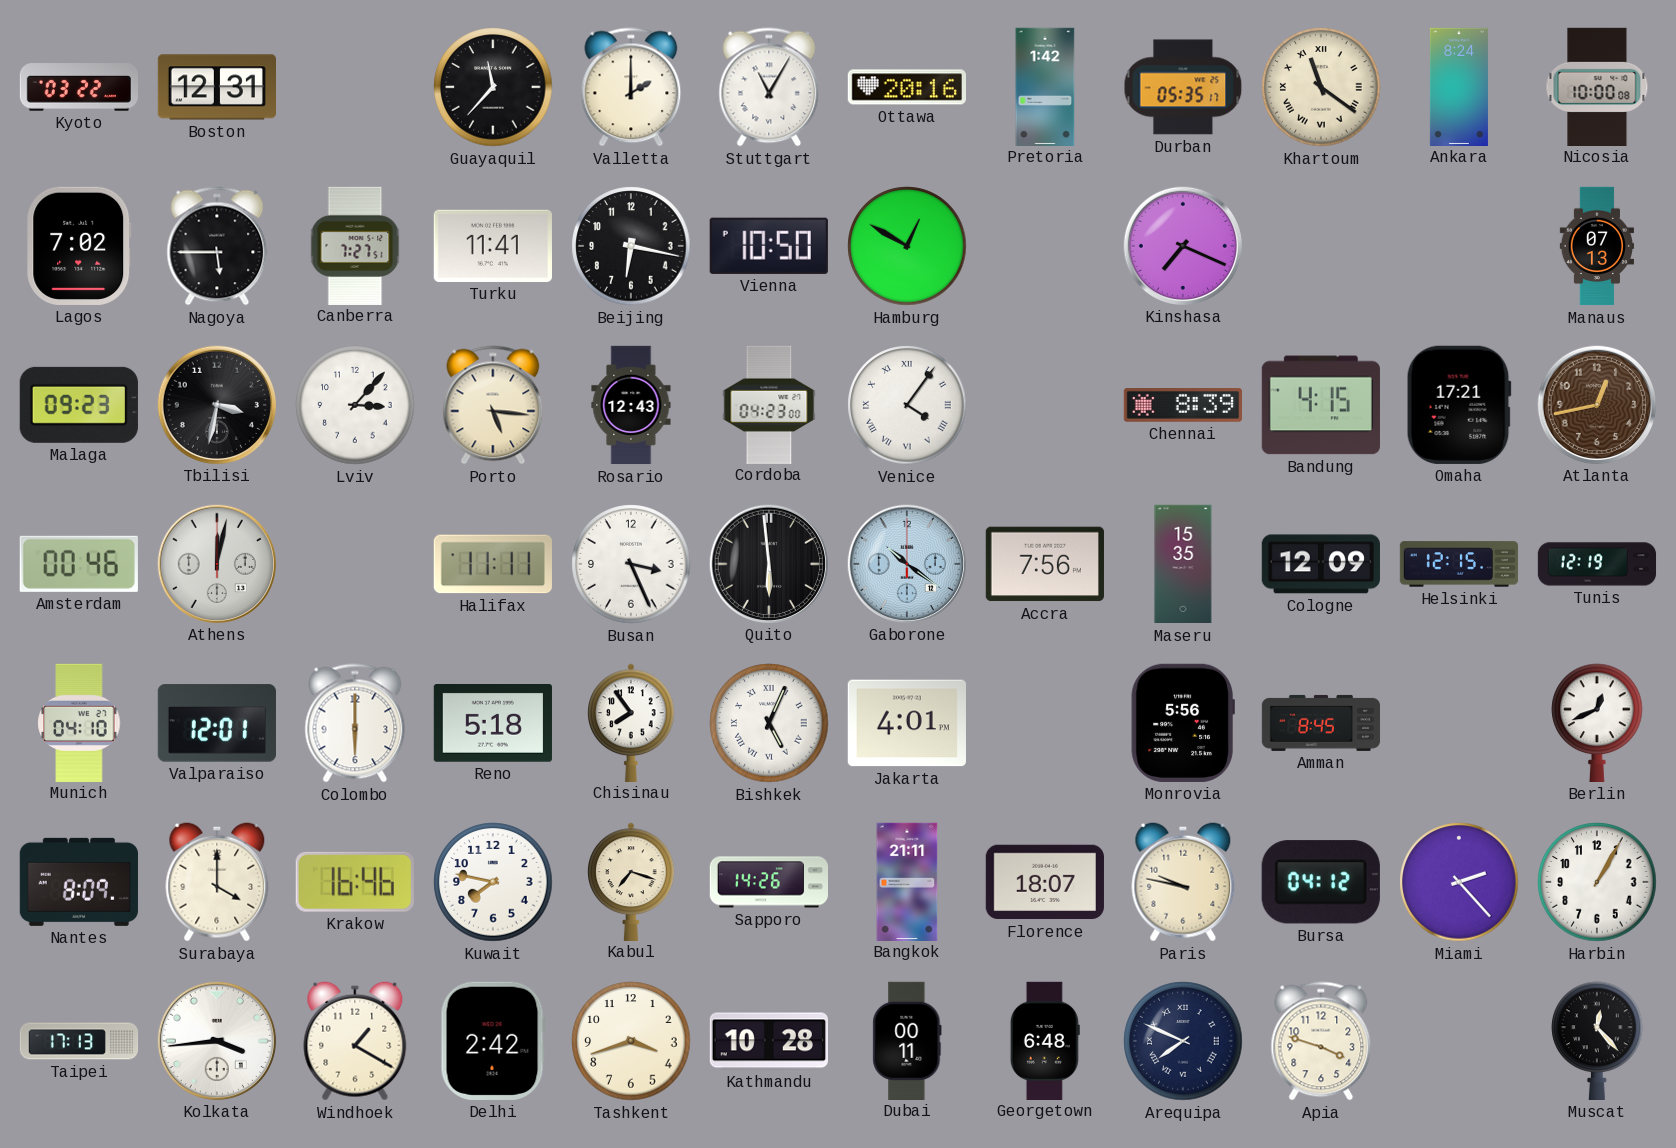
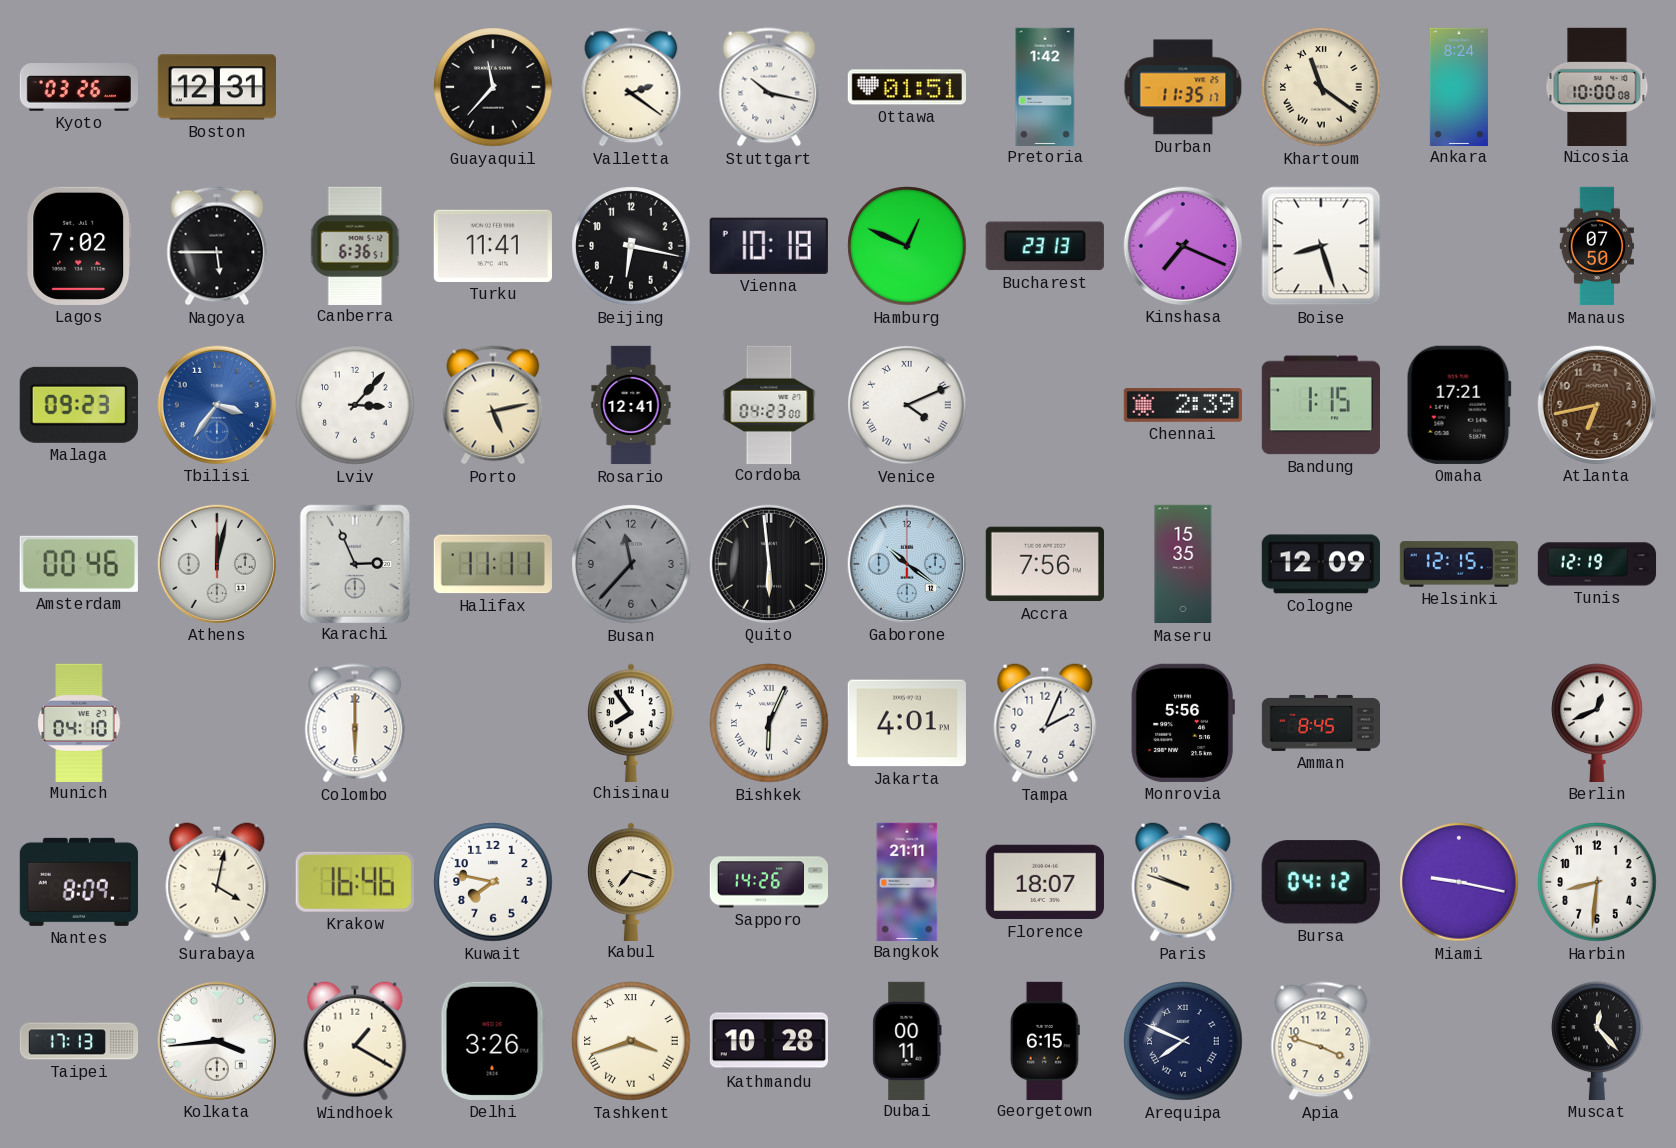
Kyoto: 03:22 -> 03:26
Valletta: 2:00 -> 2:21
Stuttgart: 11:05 -> 10:17
Ottawa: 20:16 -> 01:51
Durban: 05:35 -> 11:35
Canberra: 7:27 -> 6:36
Vienna: 10:50 -> 10:18
Hamburg: 12:50 -> 12:49
Bucharest: none -> 23:13
Boise: none -> 8:27
Manaus: 07:13 -> 07:50
Tbilisi: 3:32 -> 3:36
Tbilisi dial: black -> blue
Porto: 5:16 -> 5:13
Rosario: 12:43 -> 12:41
Venice: 4:06 -> 4:11
Chennai: 8:39 -> 2:39
Bandung: 4:15 -> 1:15
Atlanta: 12:43 -> 6:43
Karachi: none -> 2:56
Busan: 3:26 -> 11:37
Busan dial: white -> grey
Valparaiso: 12:01 -> none
Reno: 5:18 -> none
Bishkek: 5:04 -> 6:04
Tampa: none -> 2:04
Surabaya: 4:00 -> 4:02
Paris: 9:47 -> 9:48
Miami: 2:23 -> 9:17
Harbin: 1:05 -> 8:31
Delhi: 2:42 -> 3:26
Tashkent numerals: Arabic -> Roman
Georgetown: 6:48 -> 6:15
